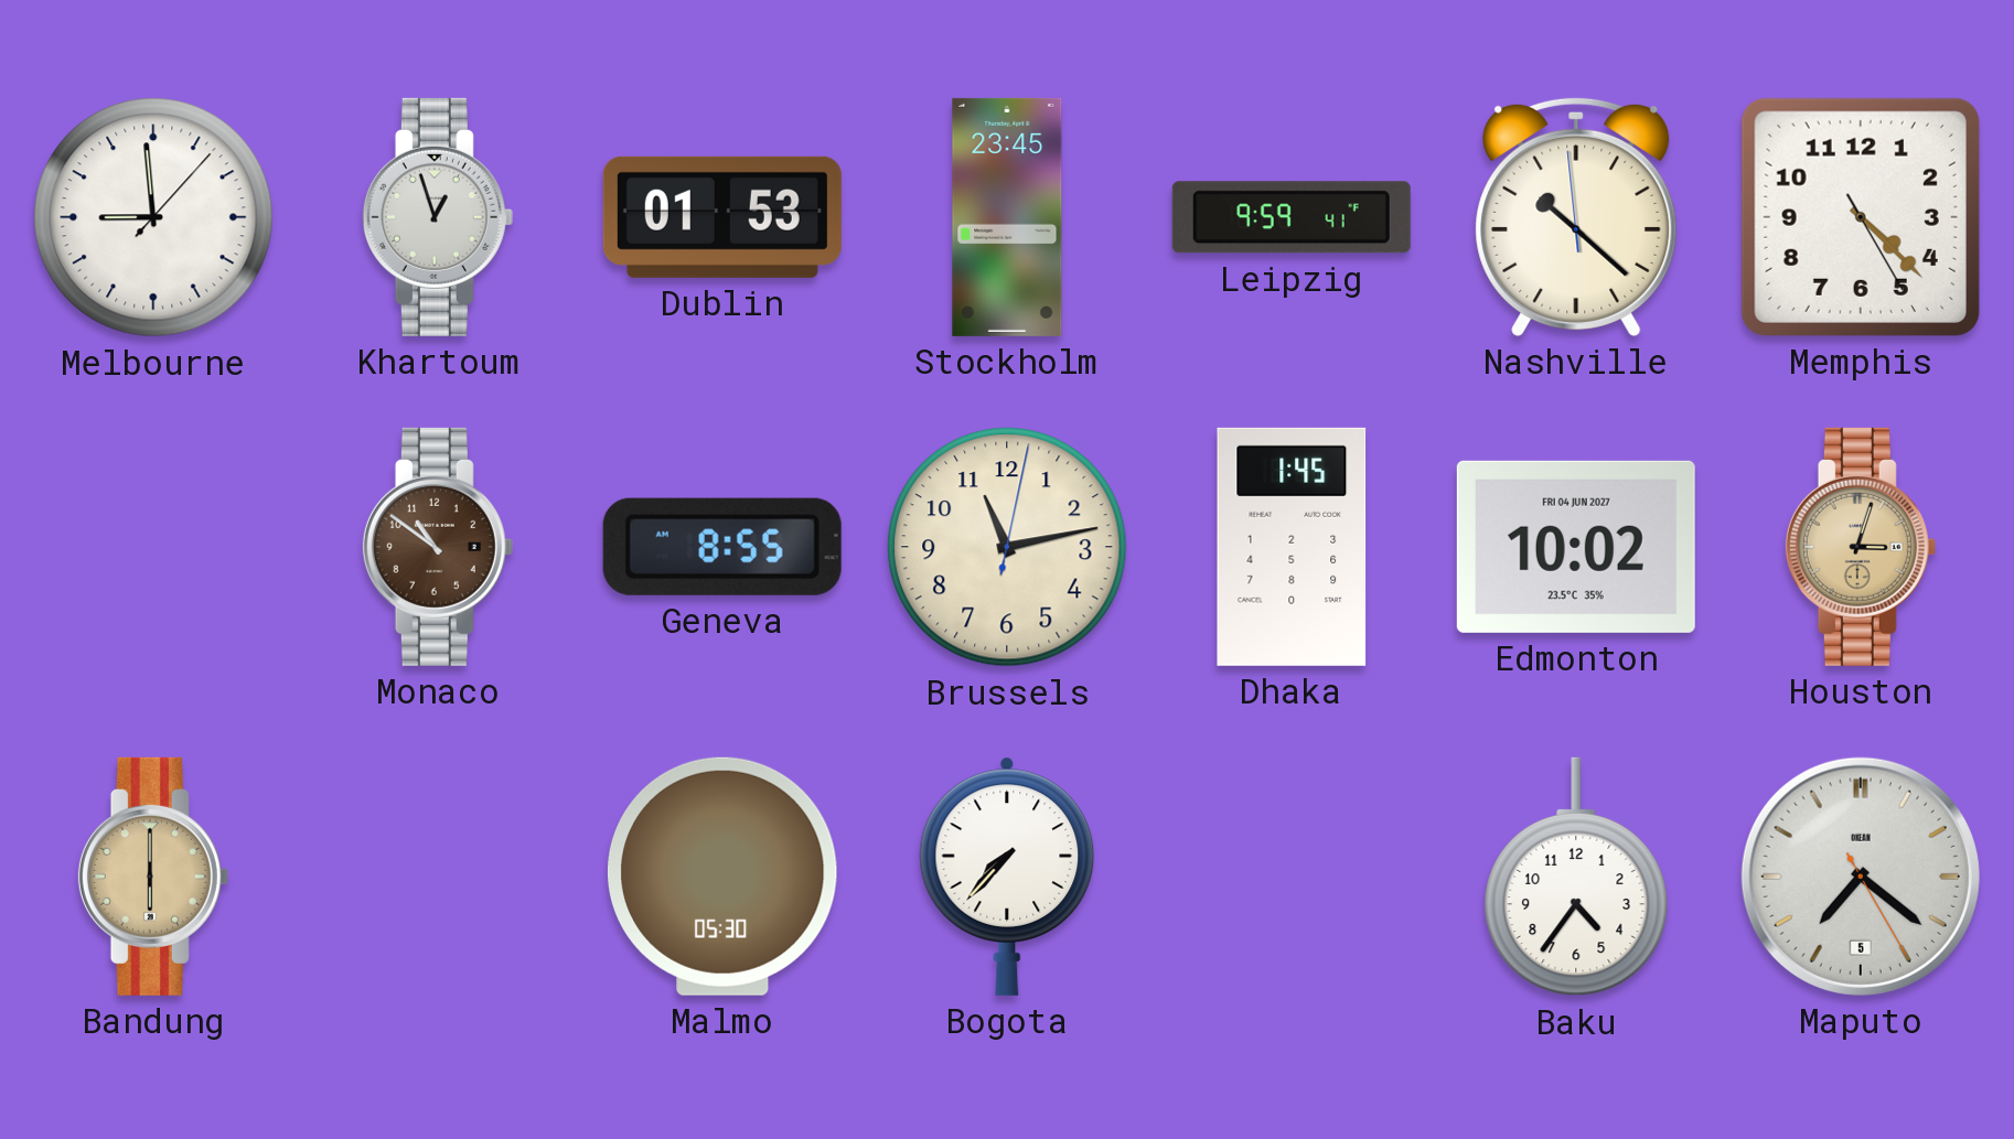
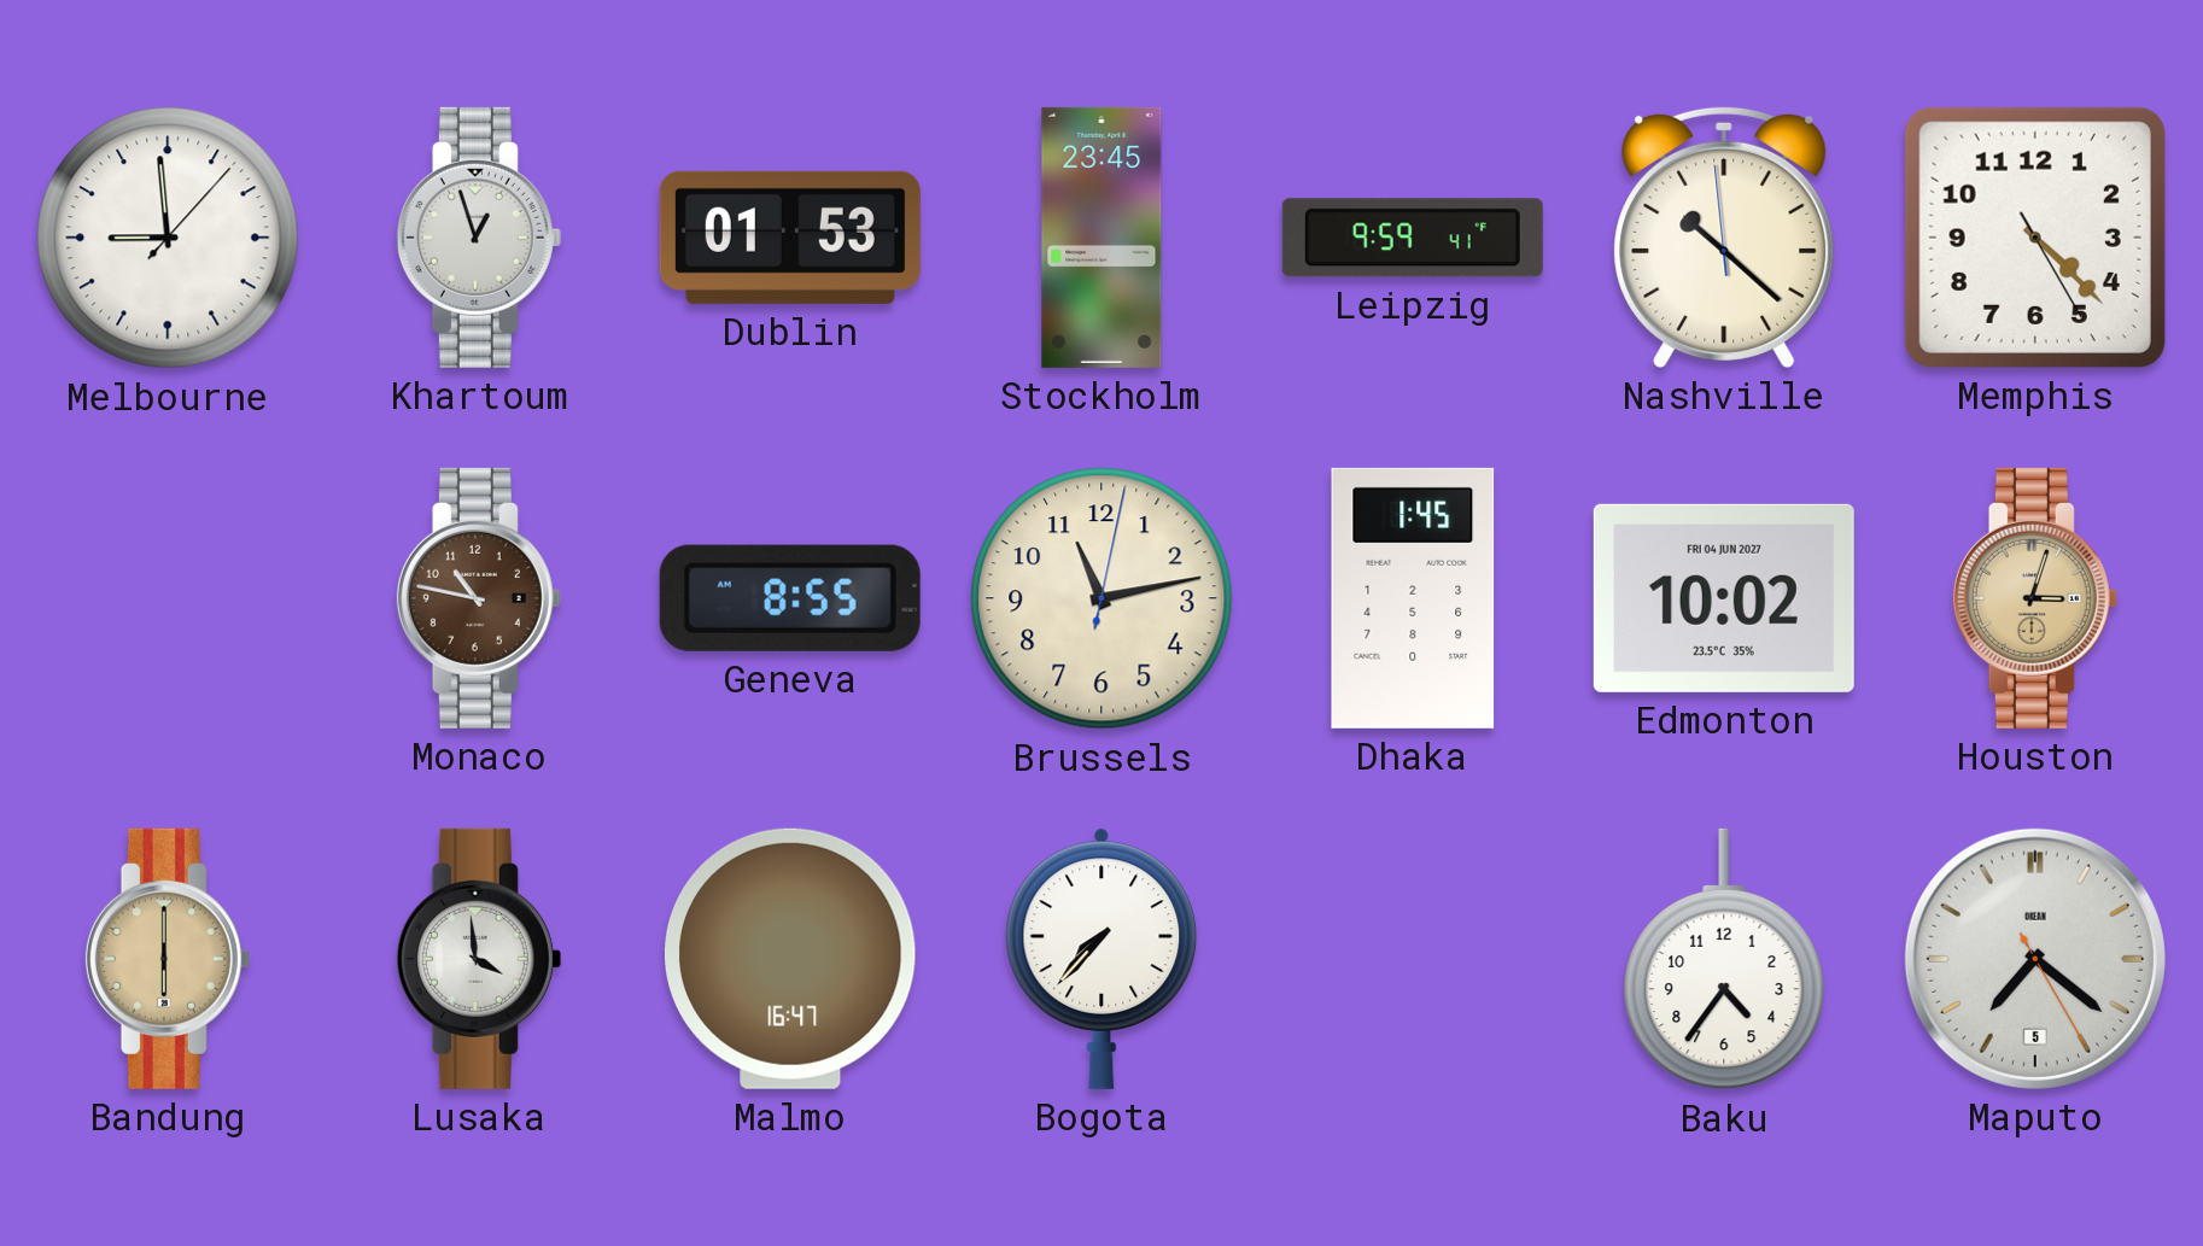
Monaco: 10:51 -> 10:47
Lusaka: none -> 3:59
Malmo: 05:30 -> 16:47
